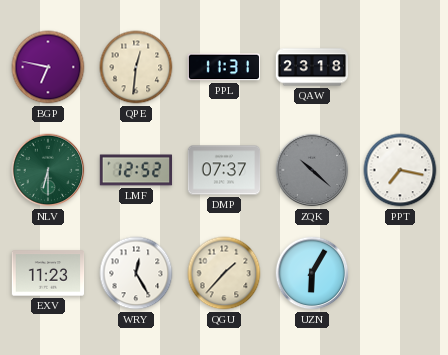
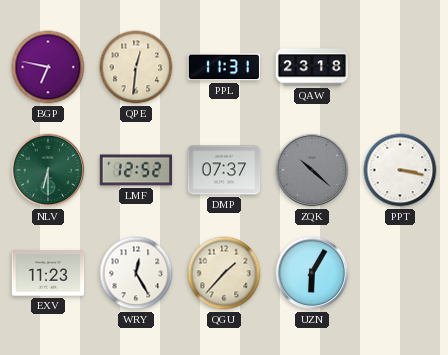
PPT: 7:17 -> 3:17
